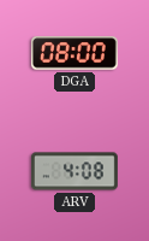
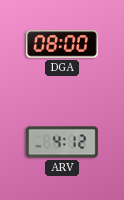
ARV: 4:08 -> 4:12
